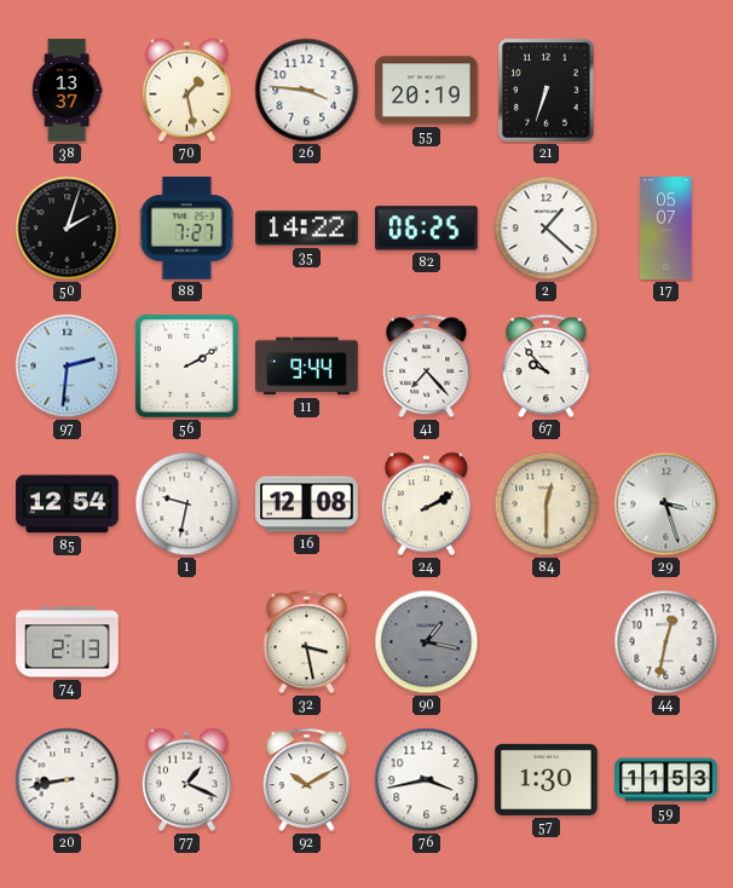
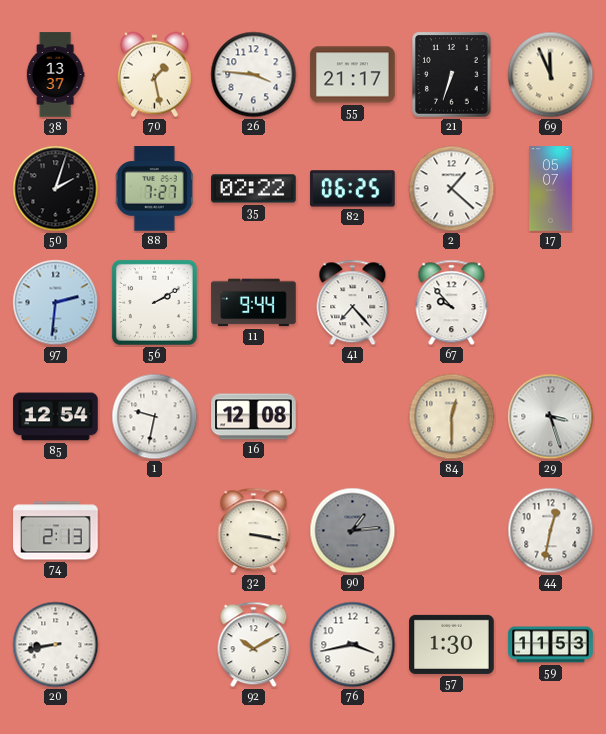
55: 20:19 -> 21:17
69: none -> 11:56
35: 14:22 -> 02:22
24: 2:10 -> none
32: 3:28 -> 3:17
90: 1:17 -> 1:14
77: 1:19 -> none
